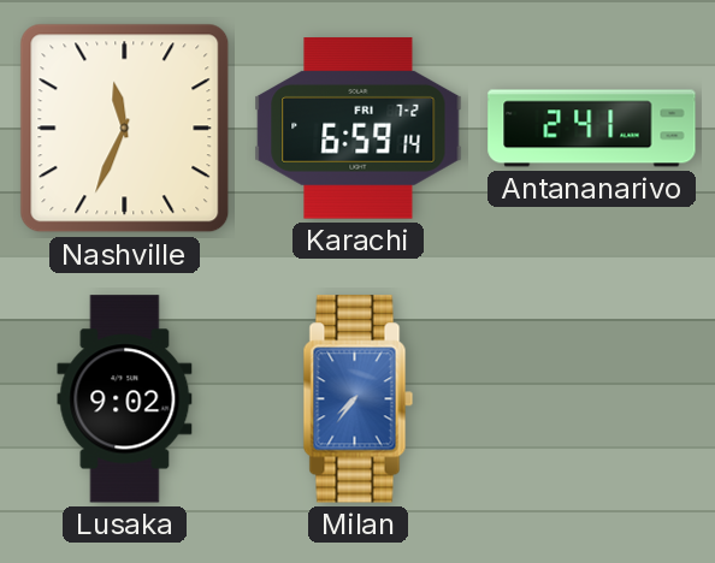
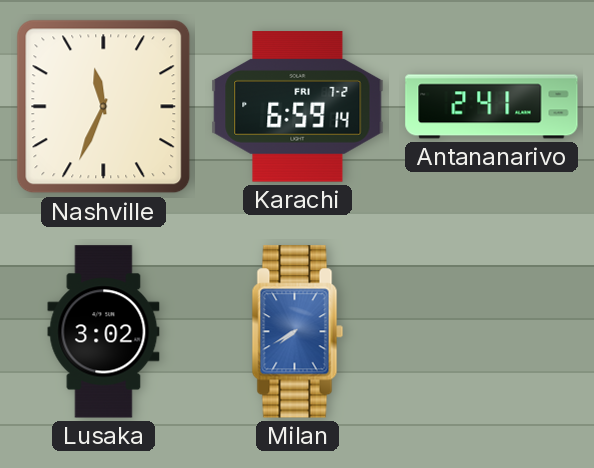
Lusaka: 9:02 -> 3:02
Milan: 7:36 -> 7:40
